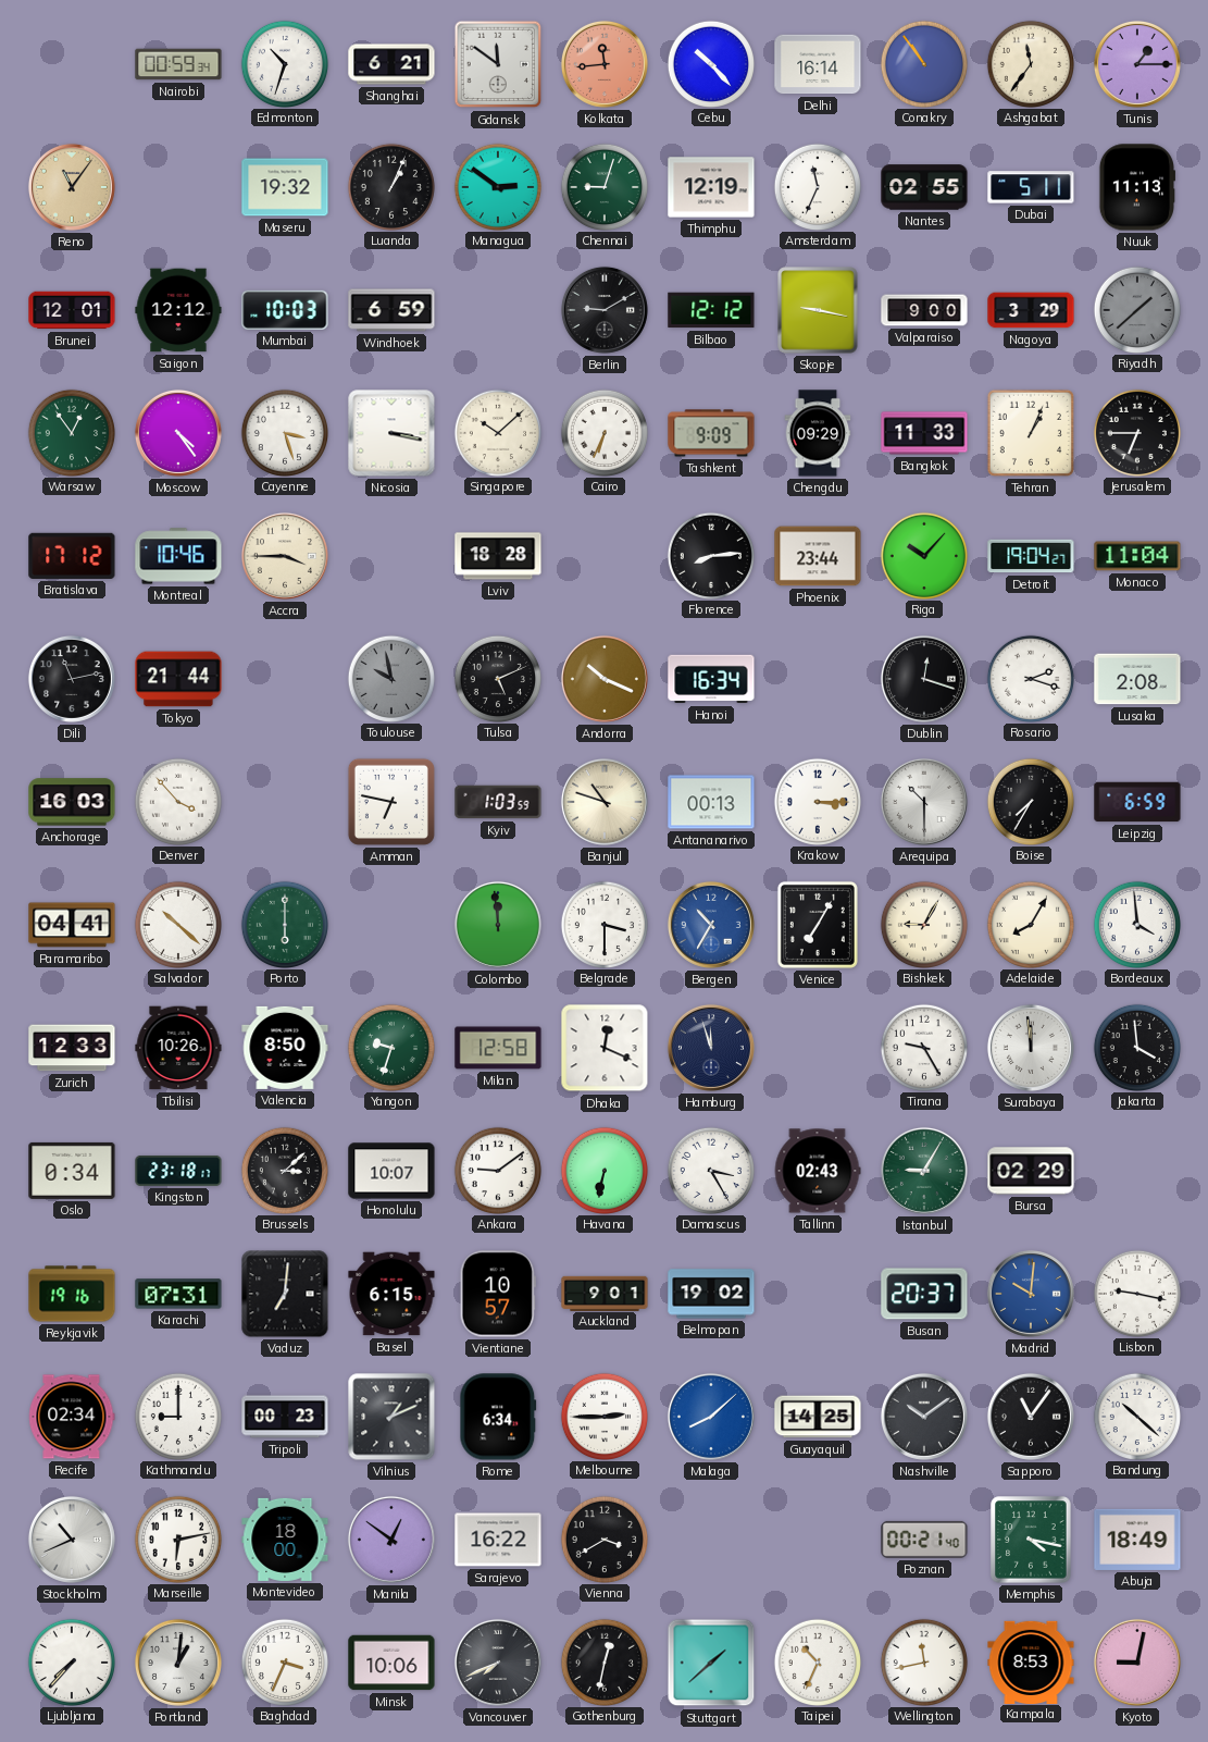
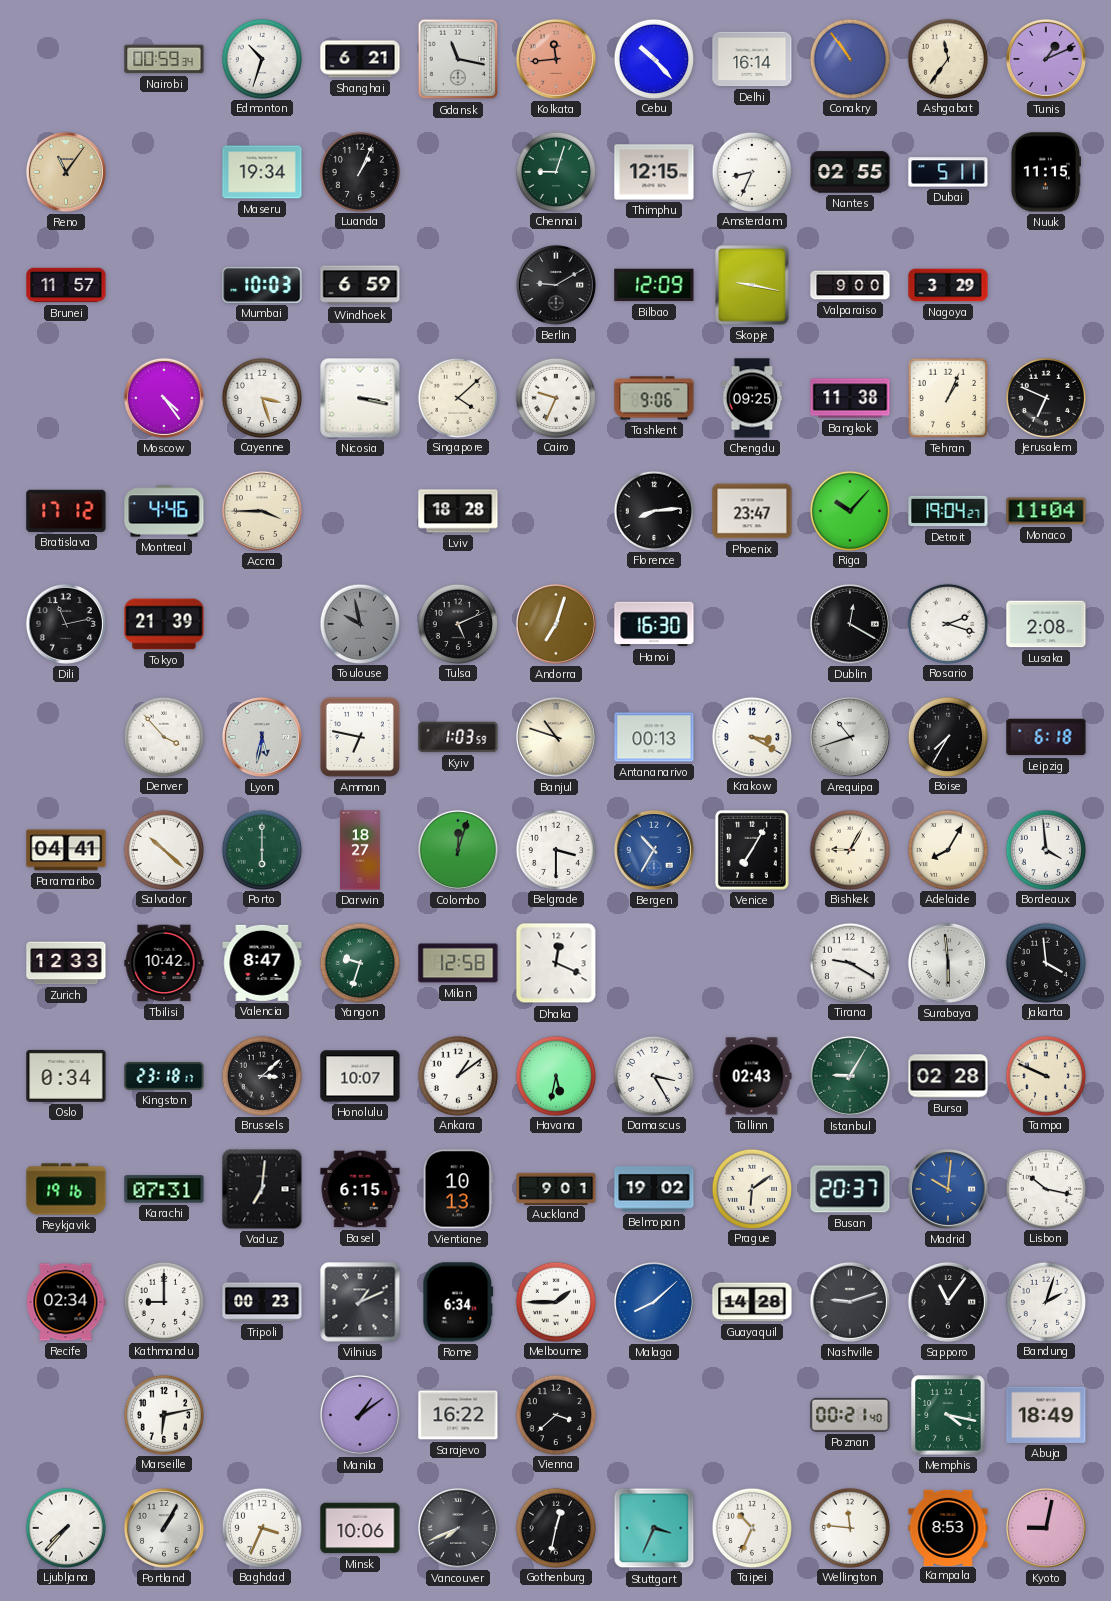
Gdansk: 11:51 -> 11:17
Tunis: 1:15 -> 1:11
Maseru: 19:32 -> 19:34
Managua: 2:51 -> none
Thimphu: 12:19 -> 12:15
Amsterdam: 11:34 -> 8:34
Nuuk: 11:13 -> 11:15
Brunei: 12:01 -> 11:57
Saigon: 12:12 -> none
Bilbao: 12:12 -> 12:09
Riyadh: 1:38 -> none
Warsaw: 12:54 -> none
Singapore: 10:08 -> 4:08
Cairo: 6:34 -> 9:34
Tashkent: 9:09 -> 9:06
Chengdu: 09:29 -> 09:25
Bangkok: 11:33 -> 11:38
Jerusalem: 6:45 -> 6:49
Montreal: 10:46 -> 4:46
Phoenix: 23:44 -> 23:47
Tokyo: 21:44 -> 21:39
Andorra: 10:19 -> 7:03
Hanoi: 16:34 -> 16:30
Dublin: 12:18 -> 12:20
Anchorage: 16:03 -> none
Lyon: none -> 5:32
Krakow: 3:15 -> 3:20
Arequipa: 10:30 -> 10:42
Leipzig: 6:59 -> 6:18
Darwin: none -> 18:27
Colombo: 11:59 -> 12:03
Tbilisi: 10:26 -> 10:42
Valencia: 8:50 -> 8:47
Hamburg: 11:57 -> none
Tirana: 9:25 -> 9:20
Surabaya: 11:59 -> 5:59
Ankara: 9:09 -> 1:09
Havana: 6:32 -> 5:32
Bursa: 02:29 -> 02:28
Tampa: none -> 9:49
Vientiane: 10:57 -> 10:13
Prague: none -> 6:09
Lisbon: 9:17 -> 10:17
Melbourne: 2:45 -> 1:45
Guayaquil: 14:25 -> 14:28
Nashville: 10:09 -> 9:12
Bandung: 10:22 -> 2:03
Stockholm: 10:41 -> none
Montevideo: 18:00 -> none
Manila: 12:51 -> 1:09
Vienna: 3:40 -> 3:38
Portland: 1:01 -> 1:05
Stuttgart: 1:38 -> 3:34
Wellington: 11:43 -> 11:46
